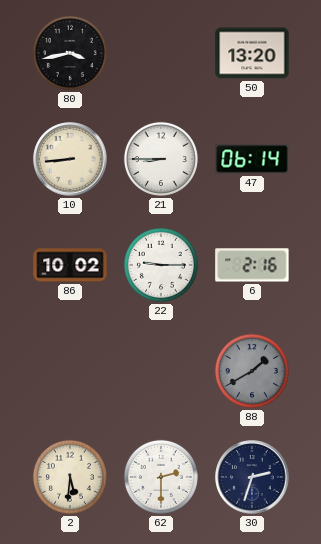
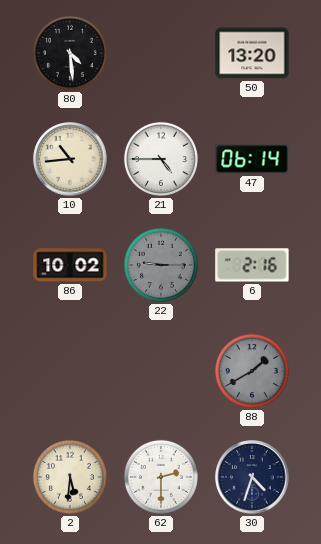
80: 3:43 -> 4:29
10: 8:44 -> 10:44
21: 8:45 -> 4:45
22 dial: white -> grey
30: 2:33 -> 4:33
